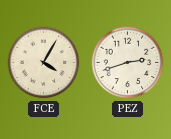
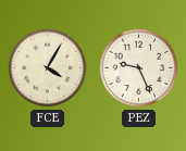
PEZ: 2:42 -> 9:26
